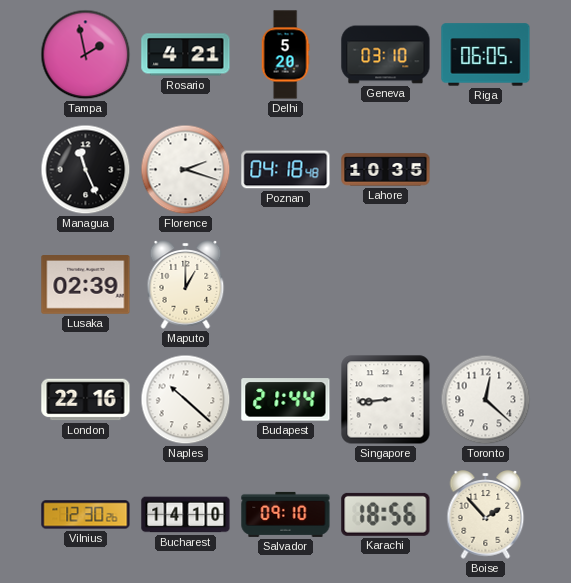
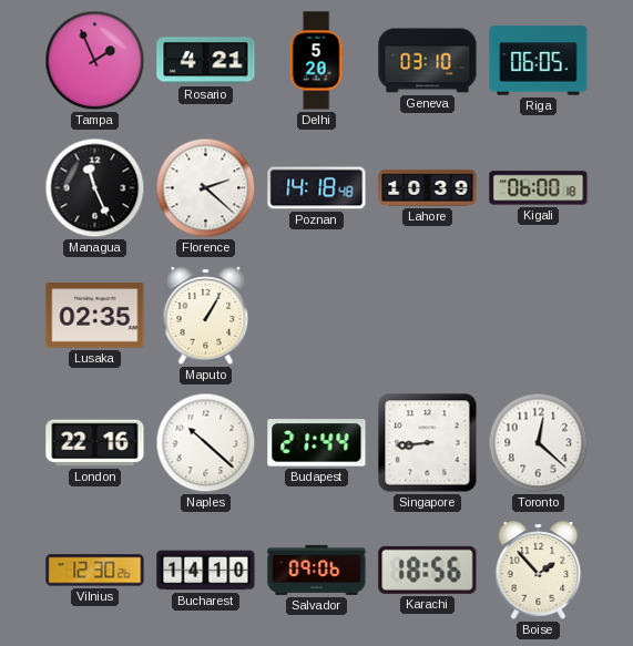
Tampa: 1:58 -> 1:56
Florence: 2:18 -> 2:22
Poznan: 04:18 -> 14:18
Lahore: 10:35 -> 10:39
Kigali: none -> 06:00
Lusaka: 02:39 -> 02:35
Maputo: 1:00 -> 1:05
Salvador: 09:10 -> 09:06
